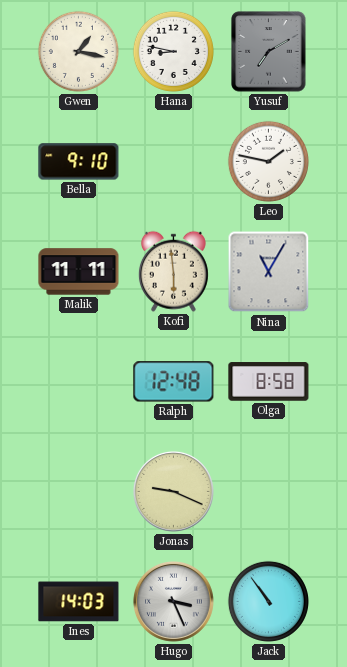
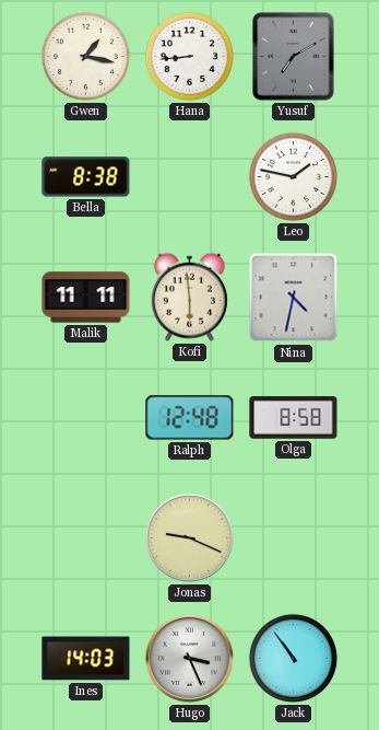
Hana: 8:47 -> 8:44
Bella: 9:10 -> 8:38
Nina: 11:05 -> 4:32
